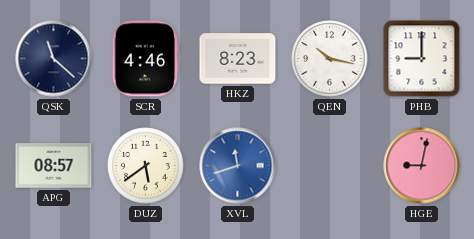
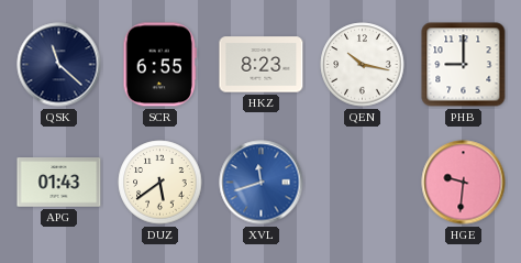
SCR: 4:46 -> 6:55
APG: 08:57 -> 01:43
HGE: 9:02 -> 9:31
